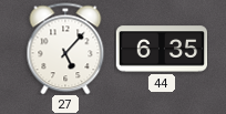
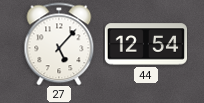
44: 6:35 -> 12:54
